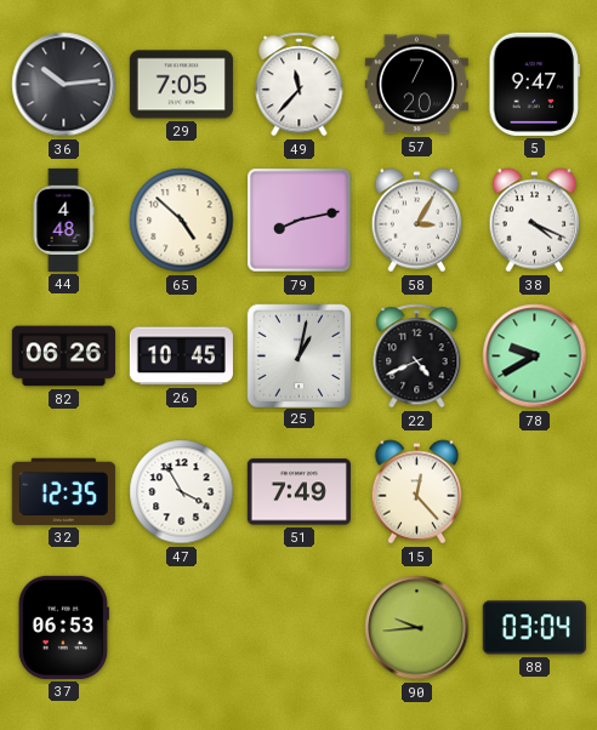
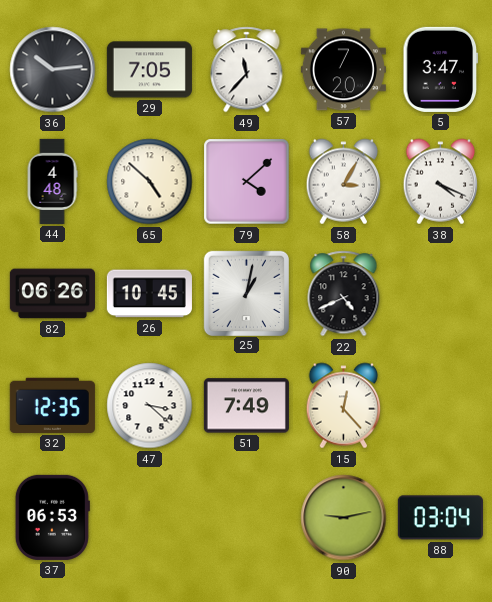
5: 9:47 -> 3:47
79: 8:13 -> 4:08
78: 9:40 -> none
47: 3:55 -> 3:22
90: 9:44 -> 9:13
